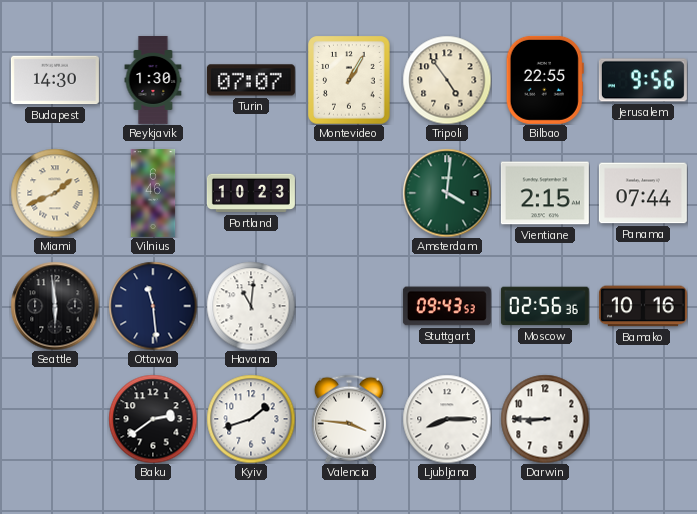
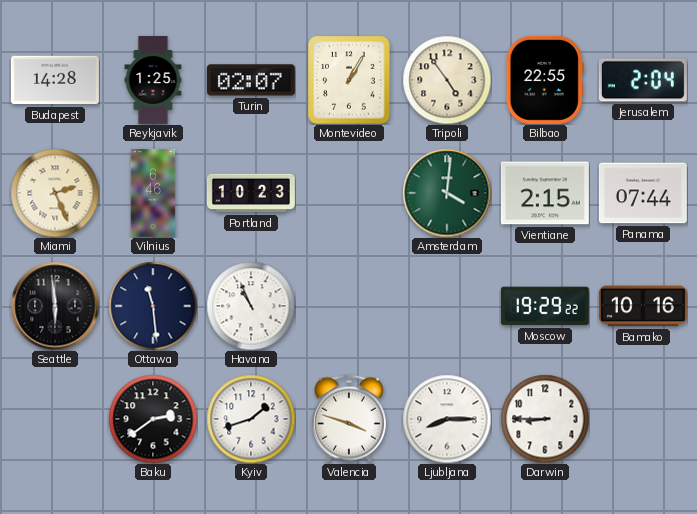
Budapest: 14:30 -> 14:28
Reykjavik: 1:30 -> 1:25
Turin: 07:07 -> 02:07
Jerusalem: 9:56 -> 2:04
Miami: 1:41 -> 2:26
Havana: 11:01 -> 10:56
Stuttgart: 09:43 -> none
Moscow: 02:56 -> 19:29
Valencia: 3:46 -> 3:48
